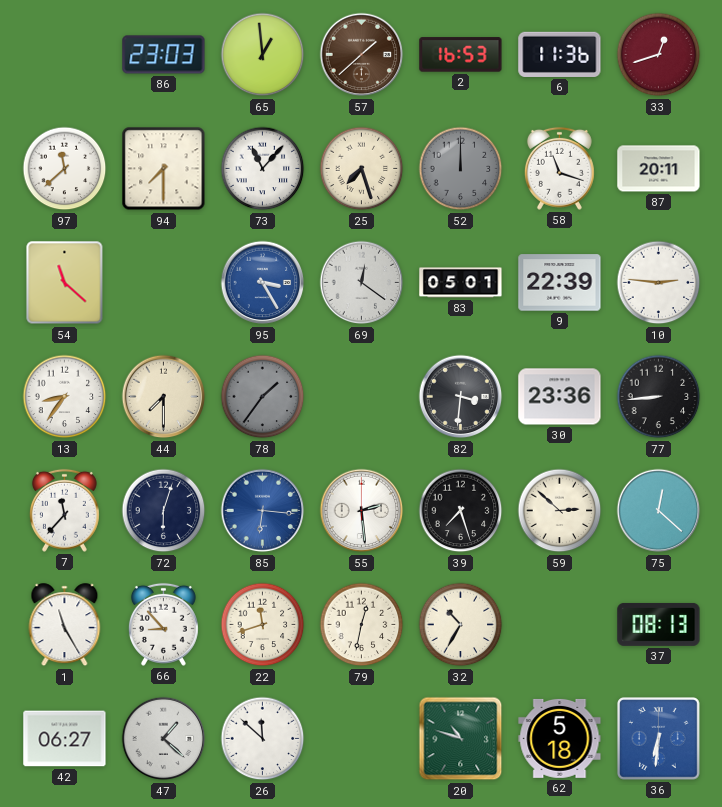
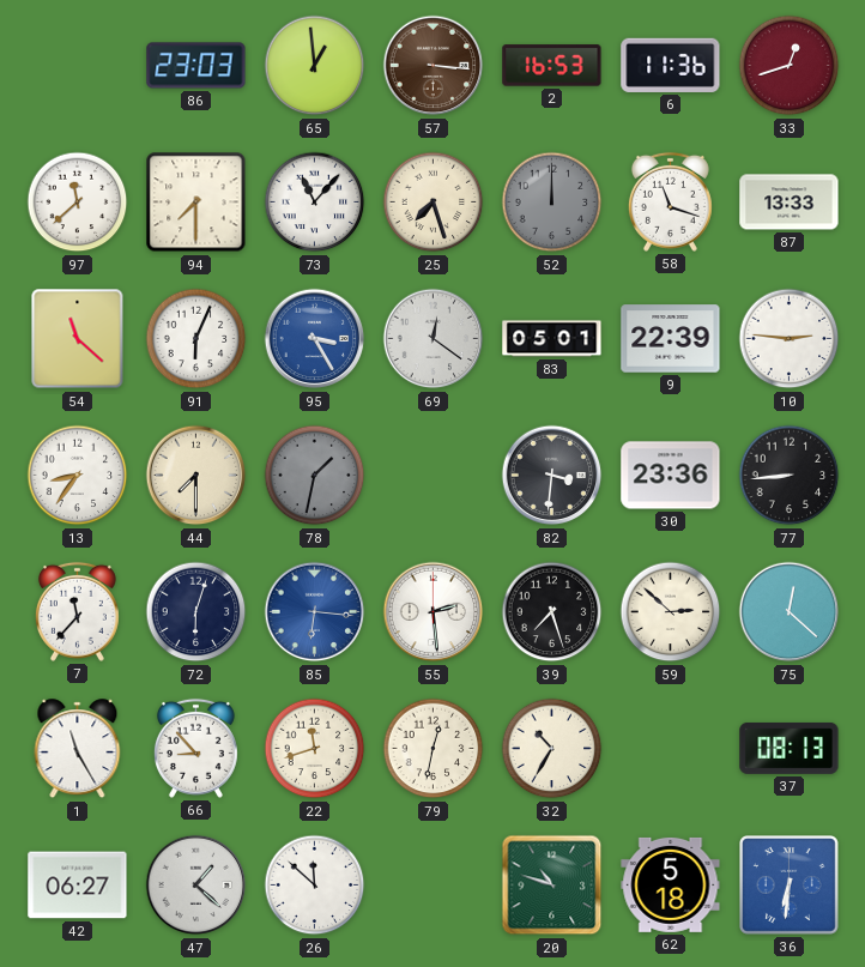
57: 1:38 -> 3:16
87: 20:11 -> 13:33
91: none -> 6:04
78: 1:36 -> 1:32
